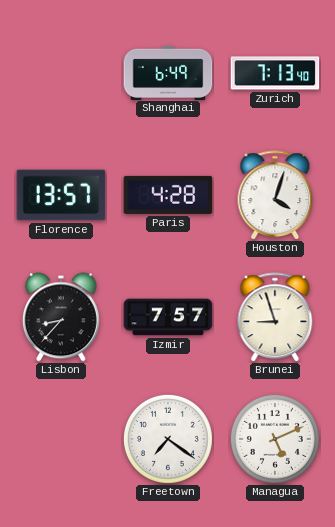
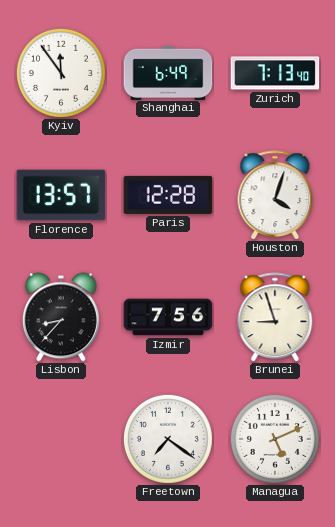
Kyiv: none -> 11:54
Paris: 4:28 -> 12:28
Izmir: 7:57 -> 7:56
